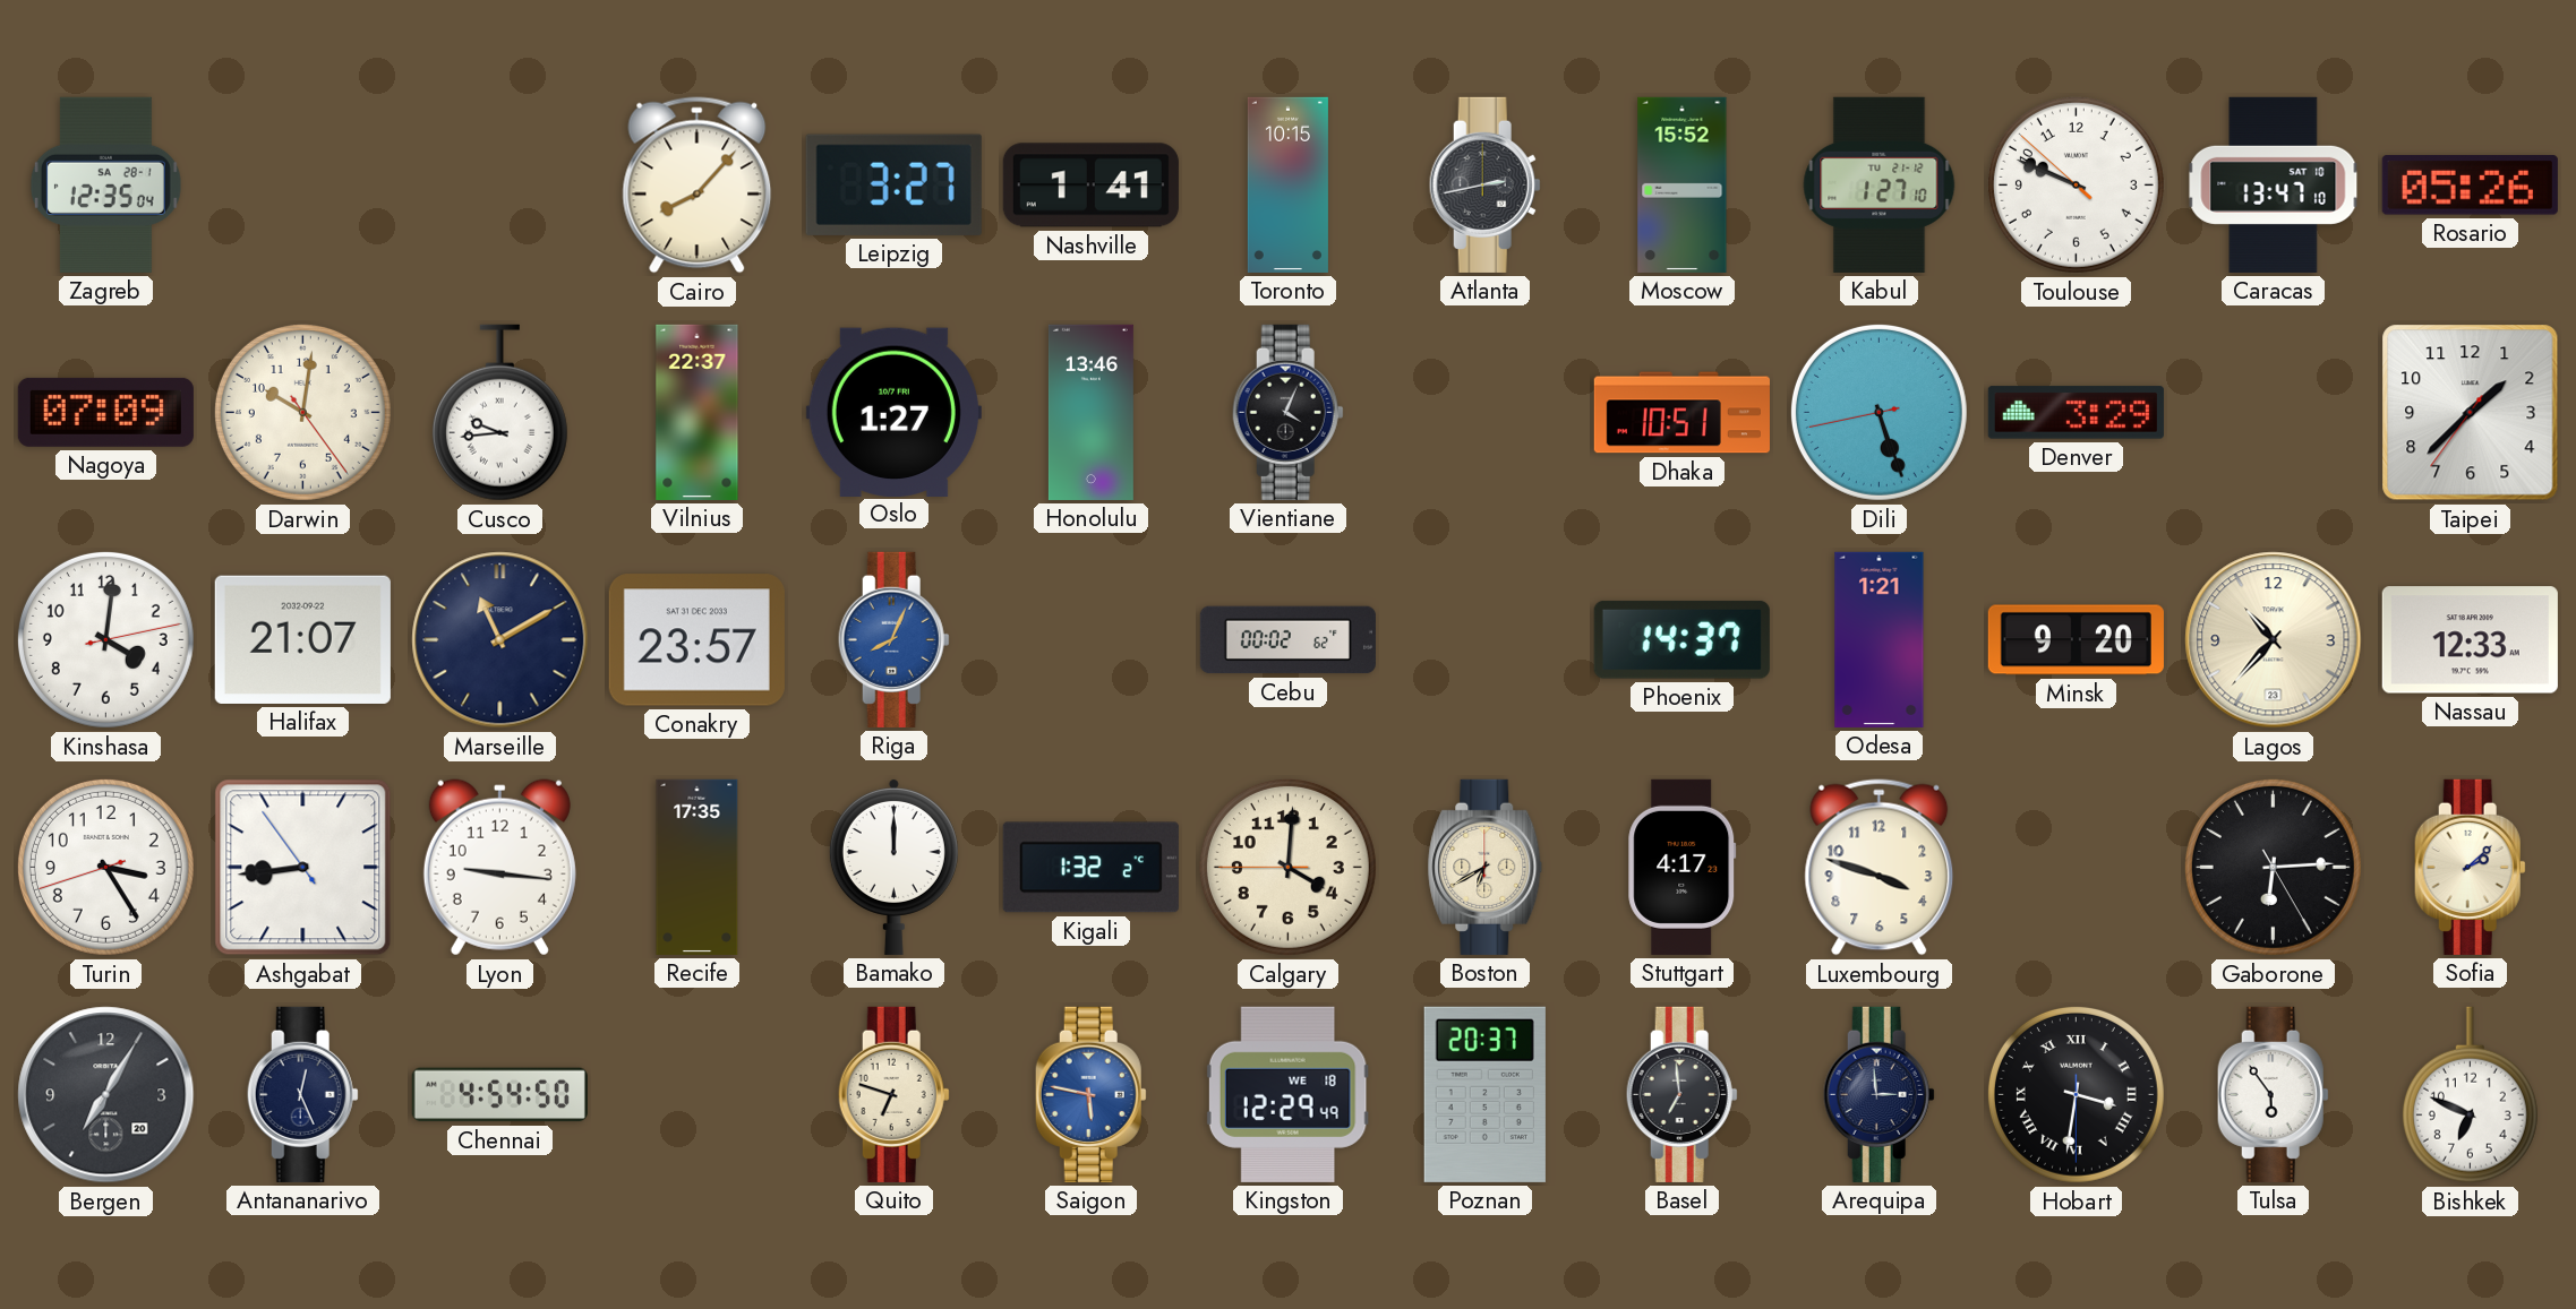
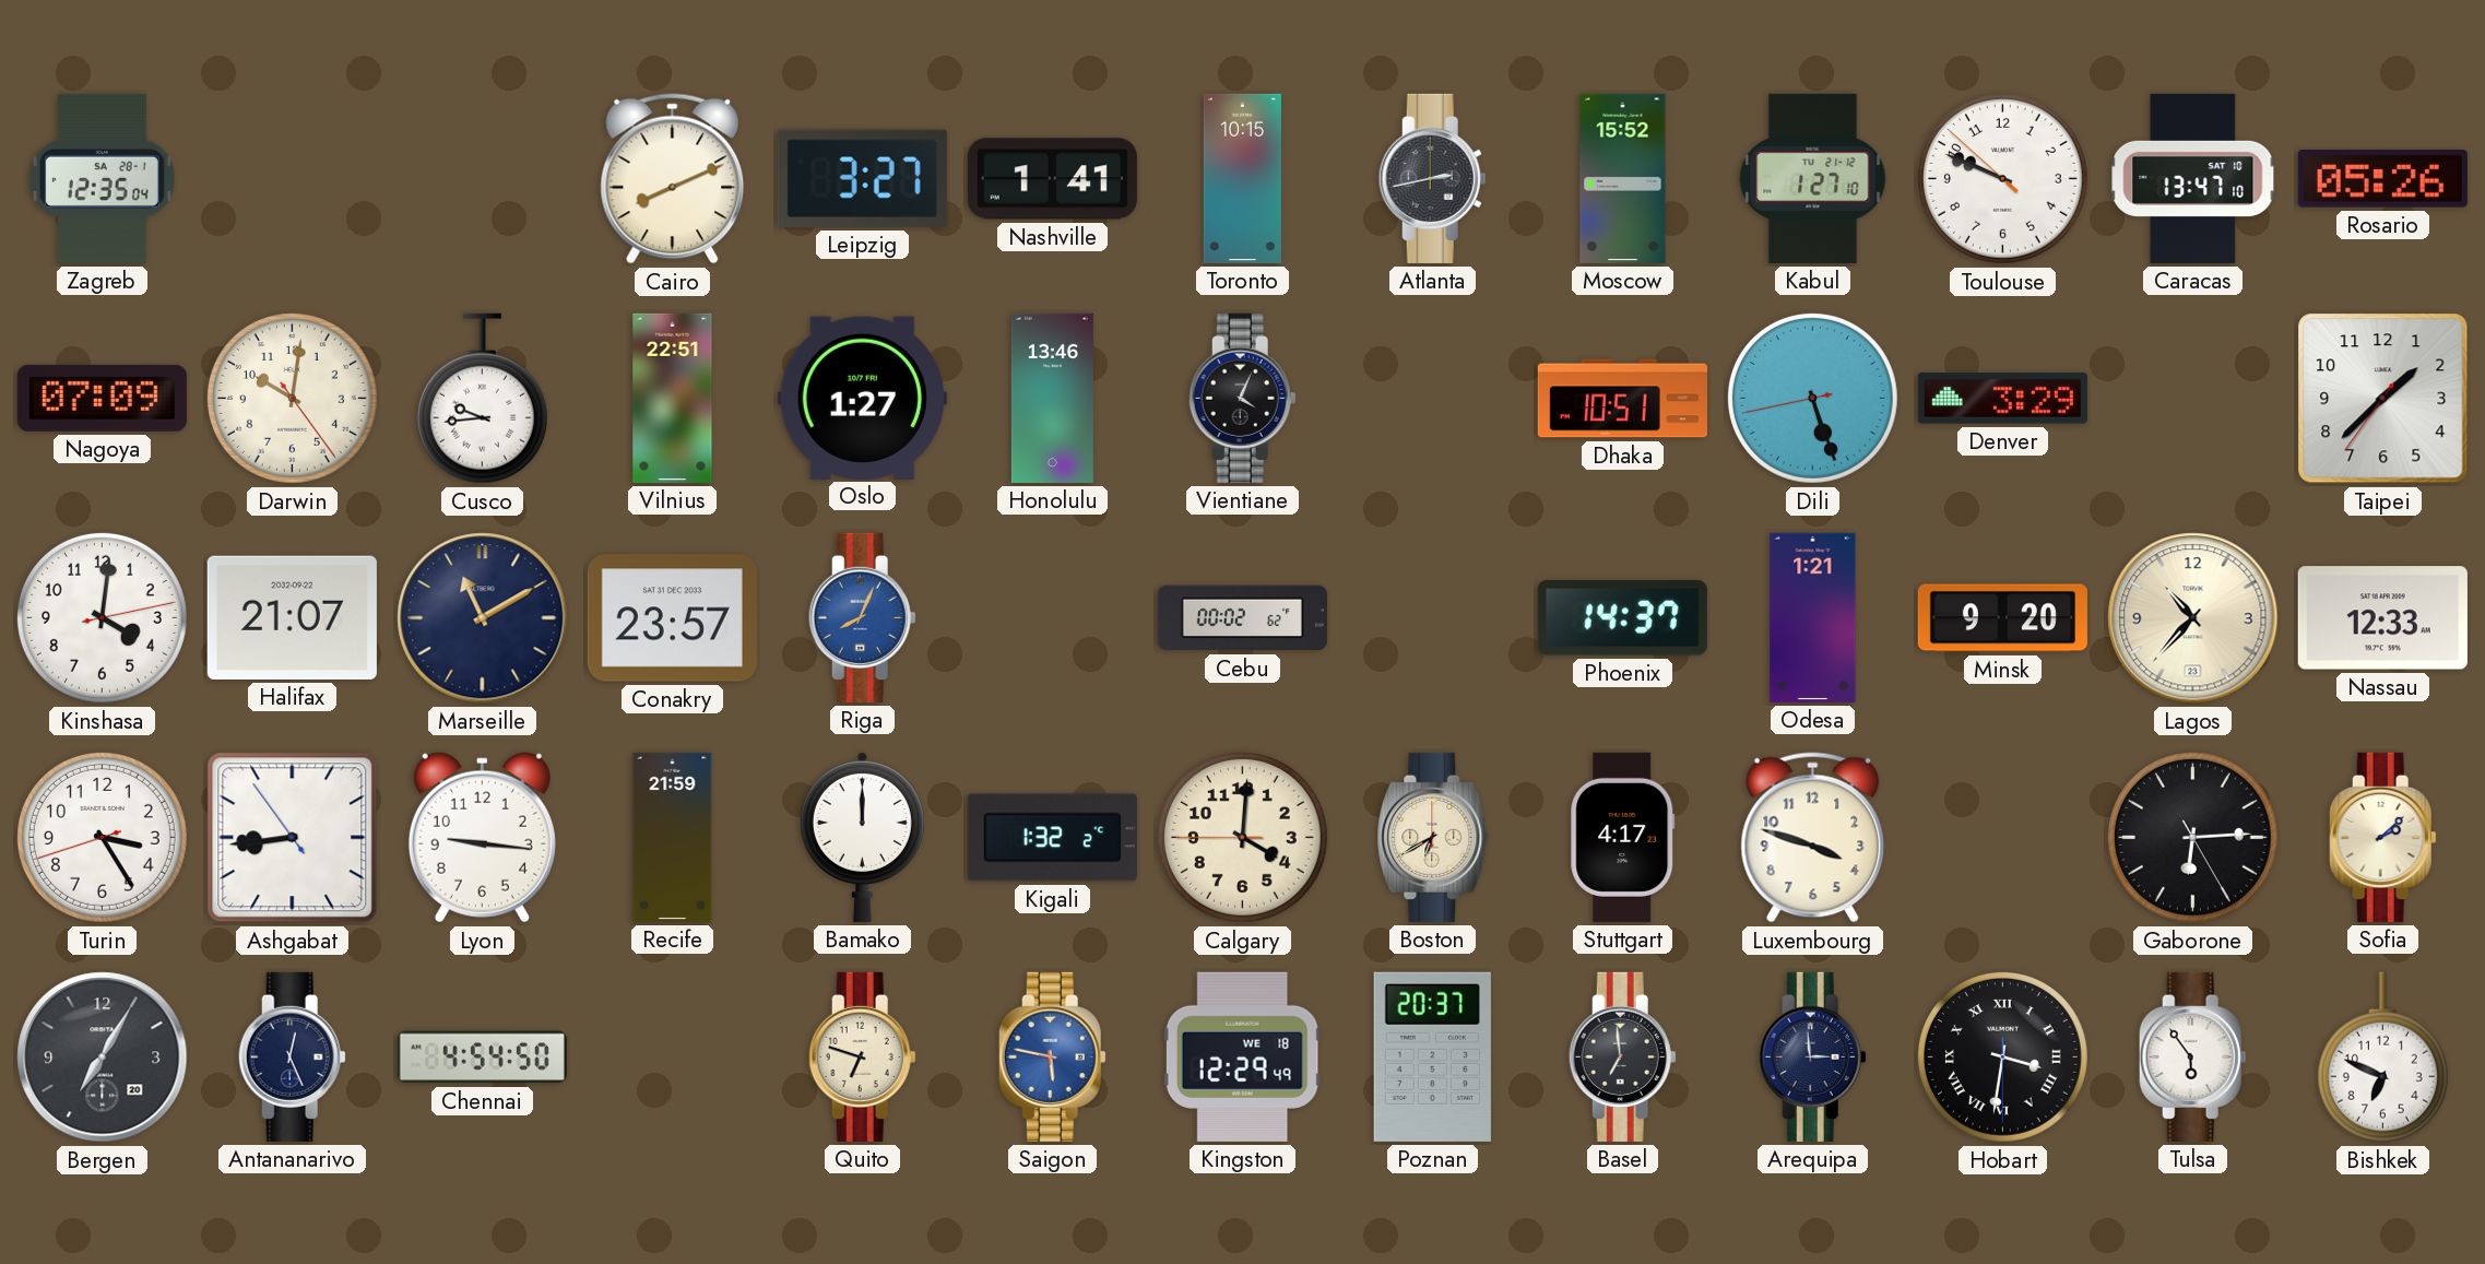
Cairo: 8:07 -> 8:11
Vilnius: 22:37 -> 22:51
Recife: 17:35 -> 21:59
